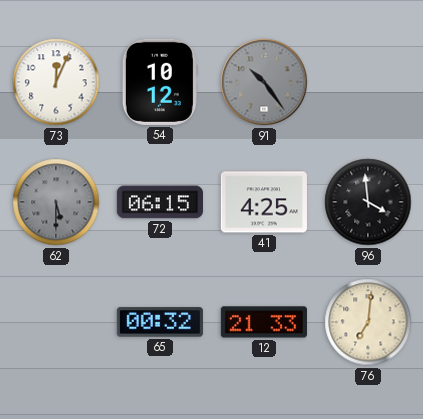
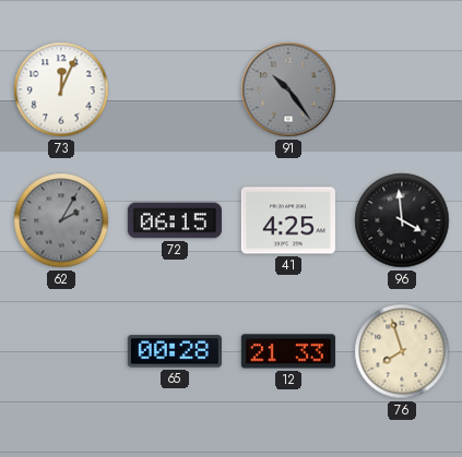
54: 10:12 -> none
62: 5:30 -> 2:05
65: 00:32 -> 00:28
76: 7:01 -> 7:57
